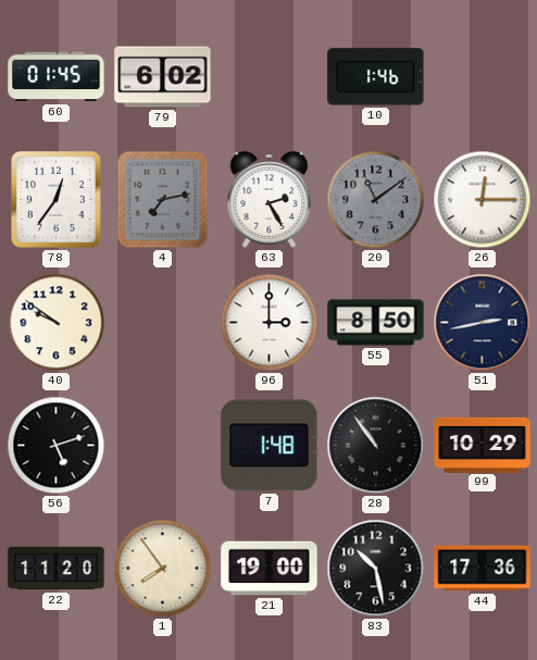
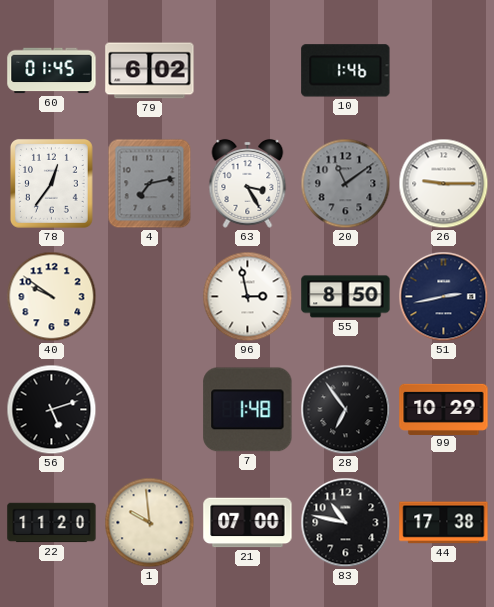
63: 2:25 -> 3:25
26: 12:15 -> 9:15
96: 3:00 -> 2:58
28: 10:54 -> 6:54
1: 7:54 -> 9:59
21: 19:00 -> 07:00
83: 10:28 -> 10:47
44: 17:36 -> 17:38
